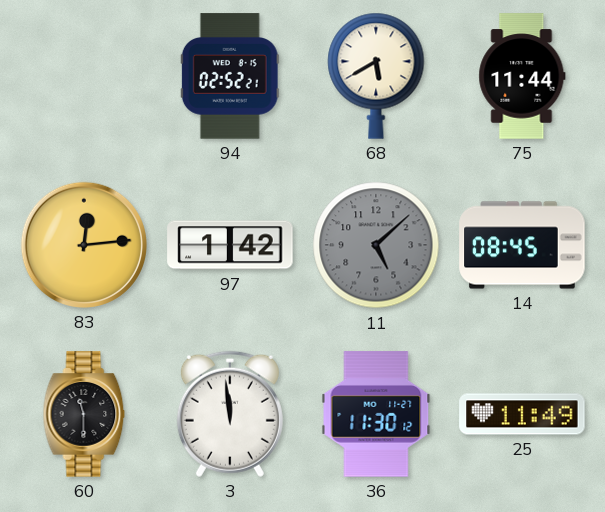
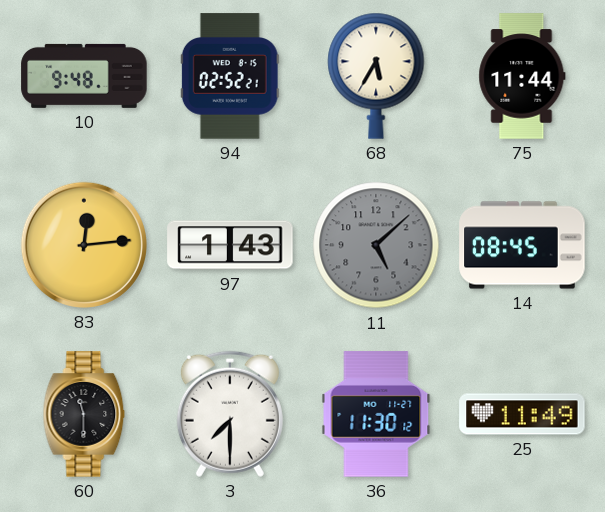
10: none -> 9:48
68: 5:40 -> 5:35
97: 1:42 -> 1:43
3: 11:59 -> 7:30
